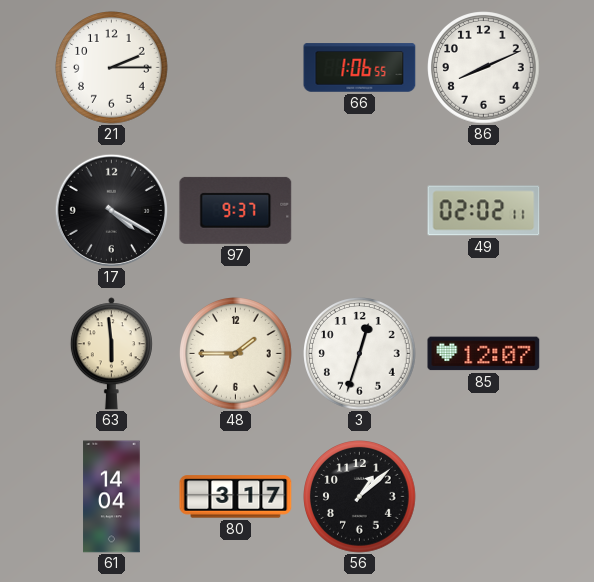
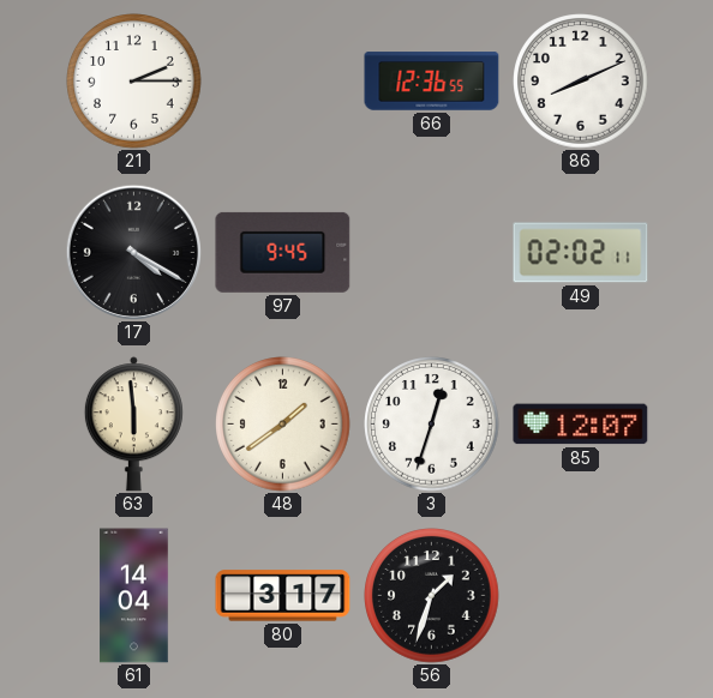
66: 1:06 -> 12:36
97: 9:37 -> 9:45
48: 1:45 -> 1:39
56: 1:08 -> 1:33
